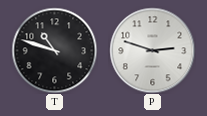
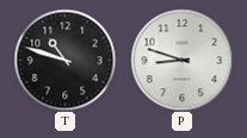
P: 2:48 -> 8:48
